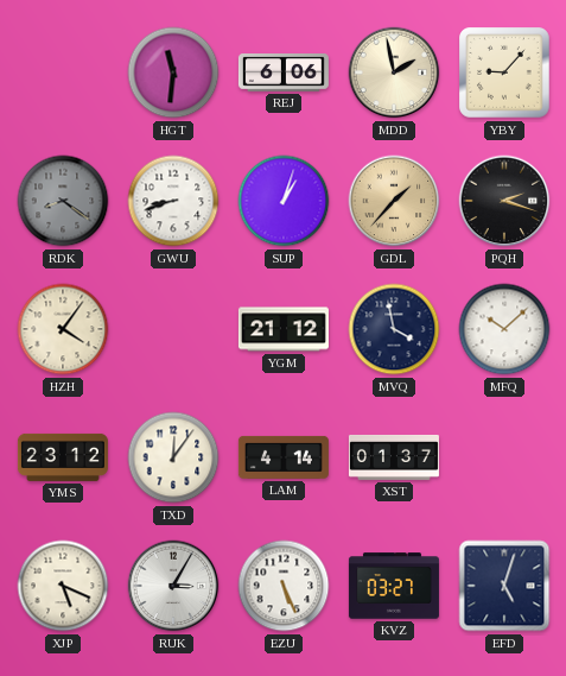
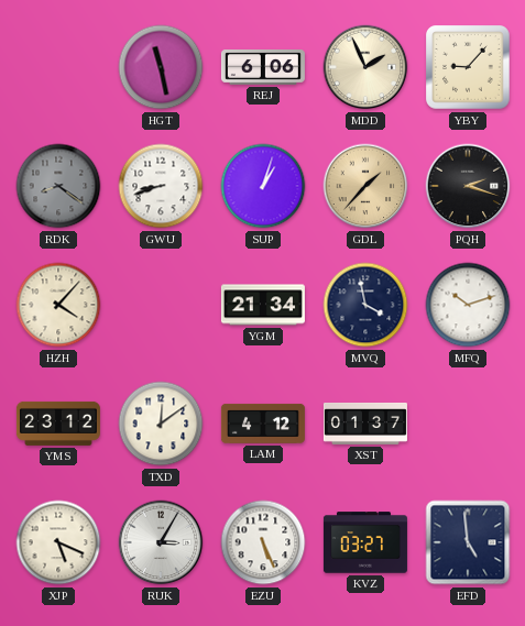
HGT: 11:31 -> 11:28
MDD: 1:58 -> 1:56
HZH: 4:06 -> 4:07
YGM: 21:12 -> 21:34
MFQ: 10:08 -> 10:12
TXD: 12:06 -> 12:09
LAM: 4:14 -> 4:12
EFD: 5:03 -> 4:59
